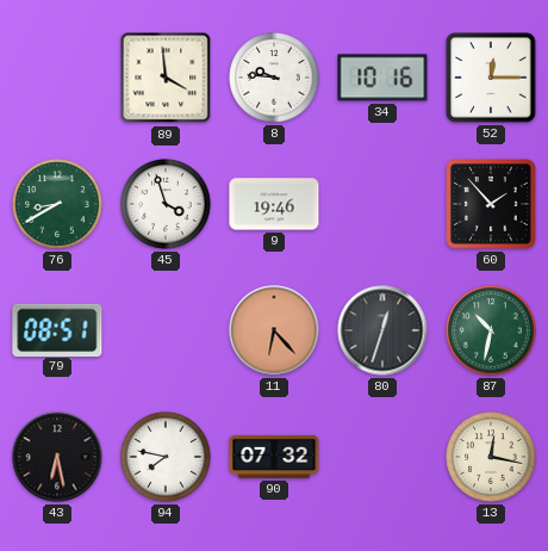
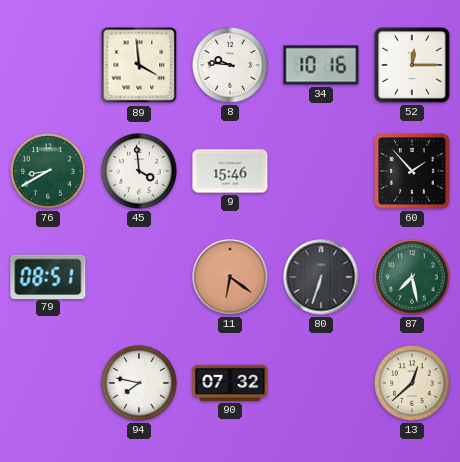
45: 3:57 -> 3:59
9: 19:46 -> 15:46
11: 6:23 -> 6:21
80: 12:33 -> 6:33
87: 10:32 -> 7:28
43: 6:28 -> none
13: 12:17 -> 12:38
